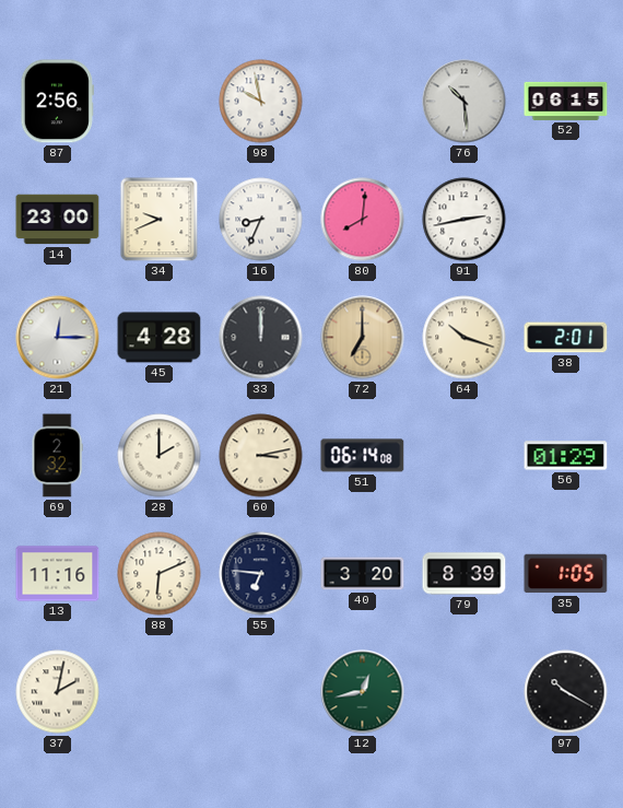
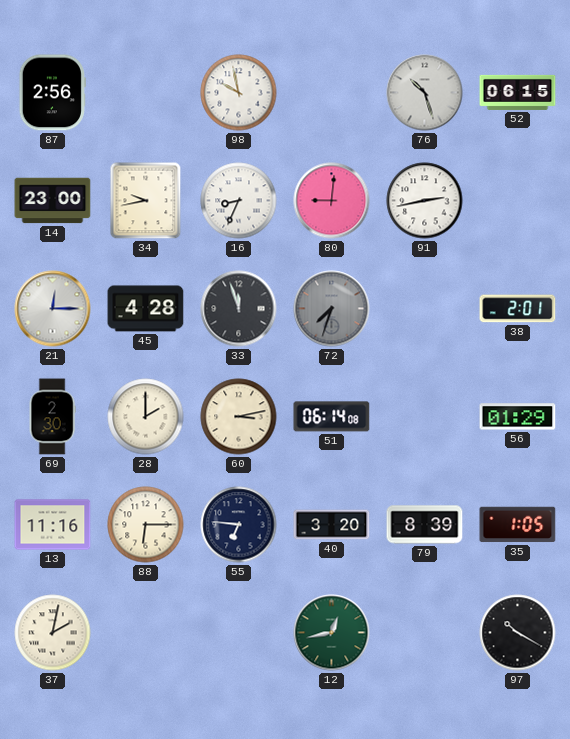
76: 10:29 -> 10:27
34: 9:41 -> 9:43
80: 8:01 -> 9:01
33: 12:00 -> 11:57
72: 7:00 -> 7:33
72 dial: champagne -> grey
64: 10:18 -> none
69: 2:32 -> 2:30
88: 6:11 -> 6:15
